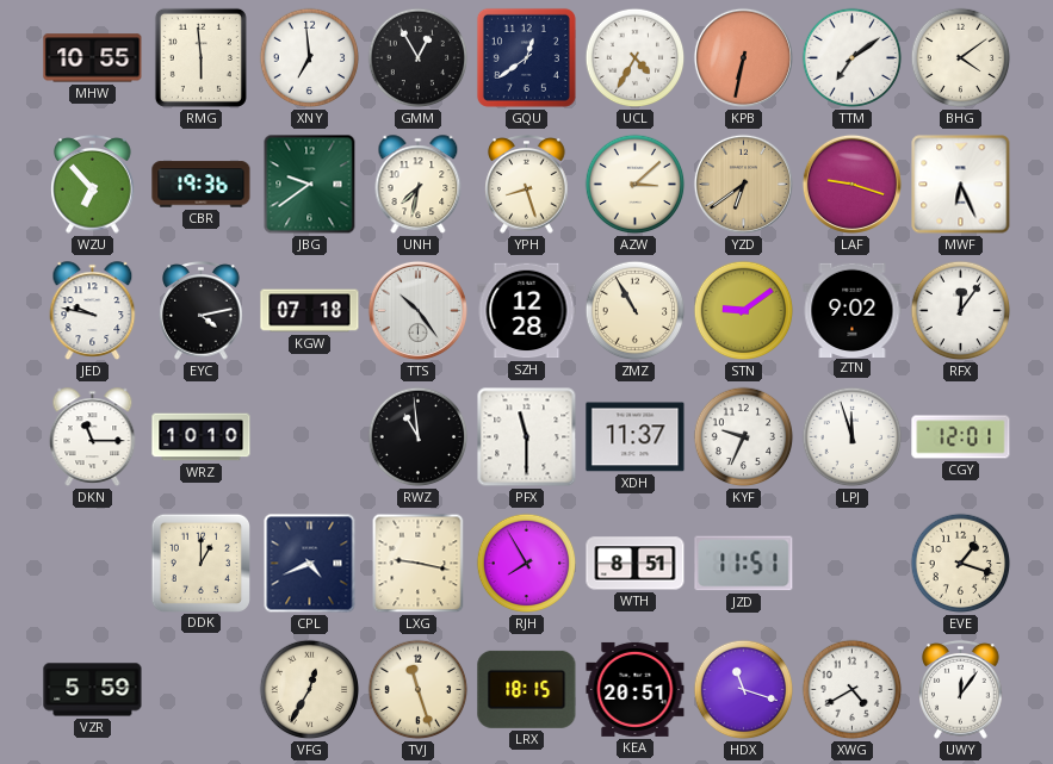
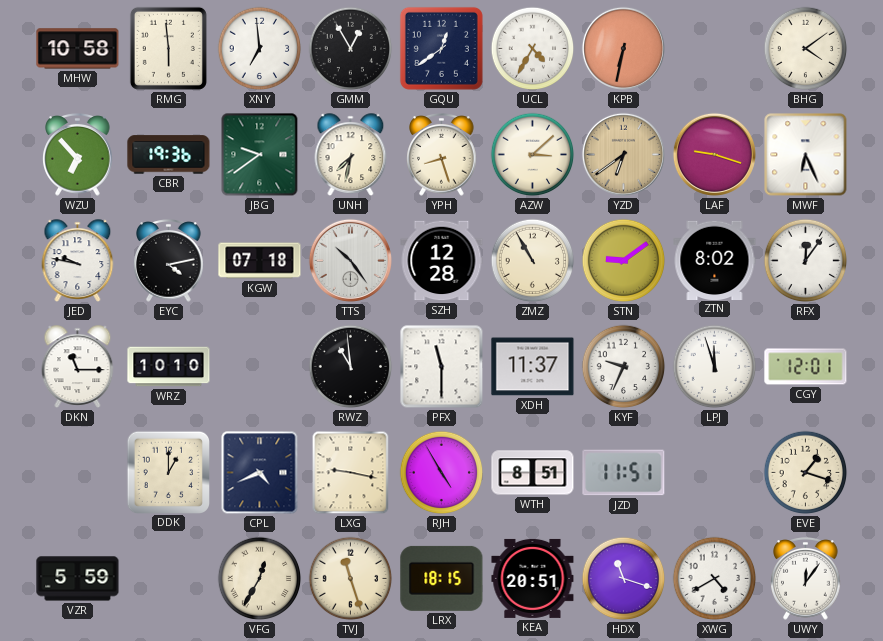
MHW: 10:55 -> 10:58
TTM: 7:09 -> none
ZTN: 9:02 -> 8:02
RJH: 7:55 -> 4:55
